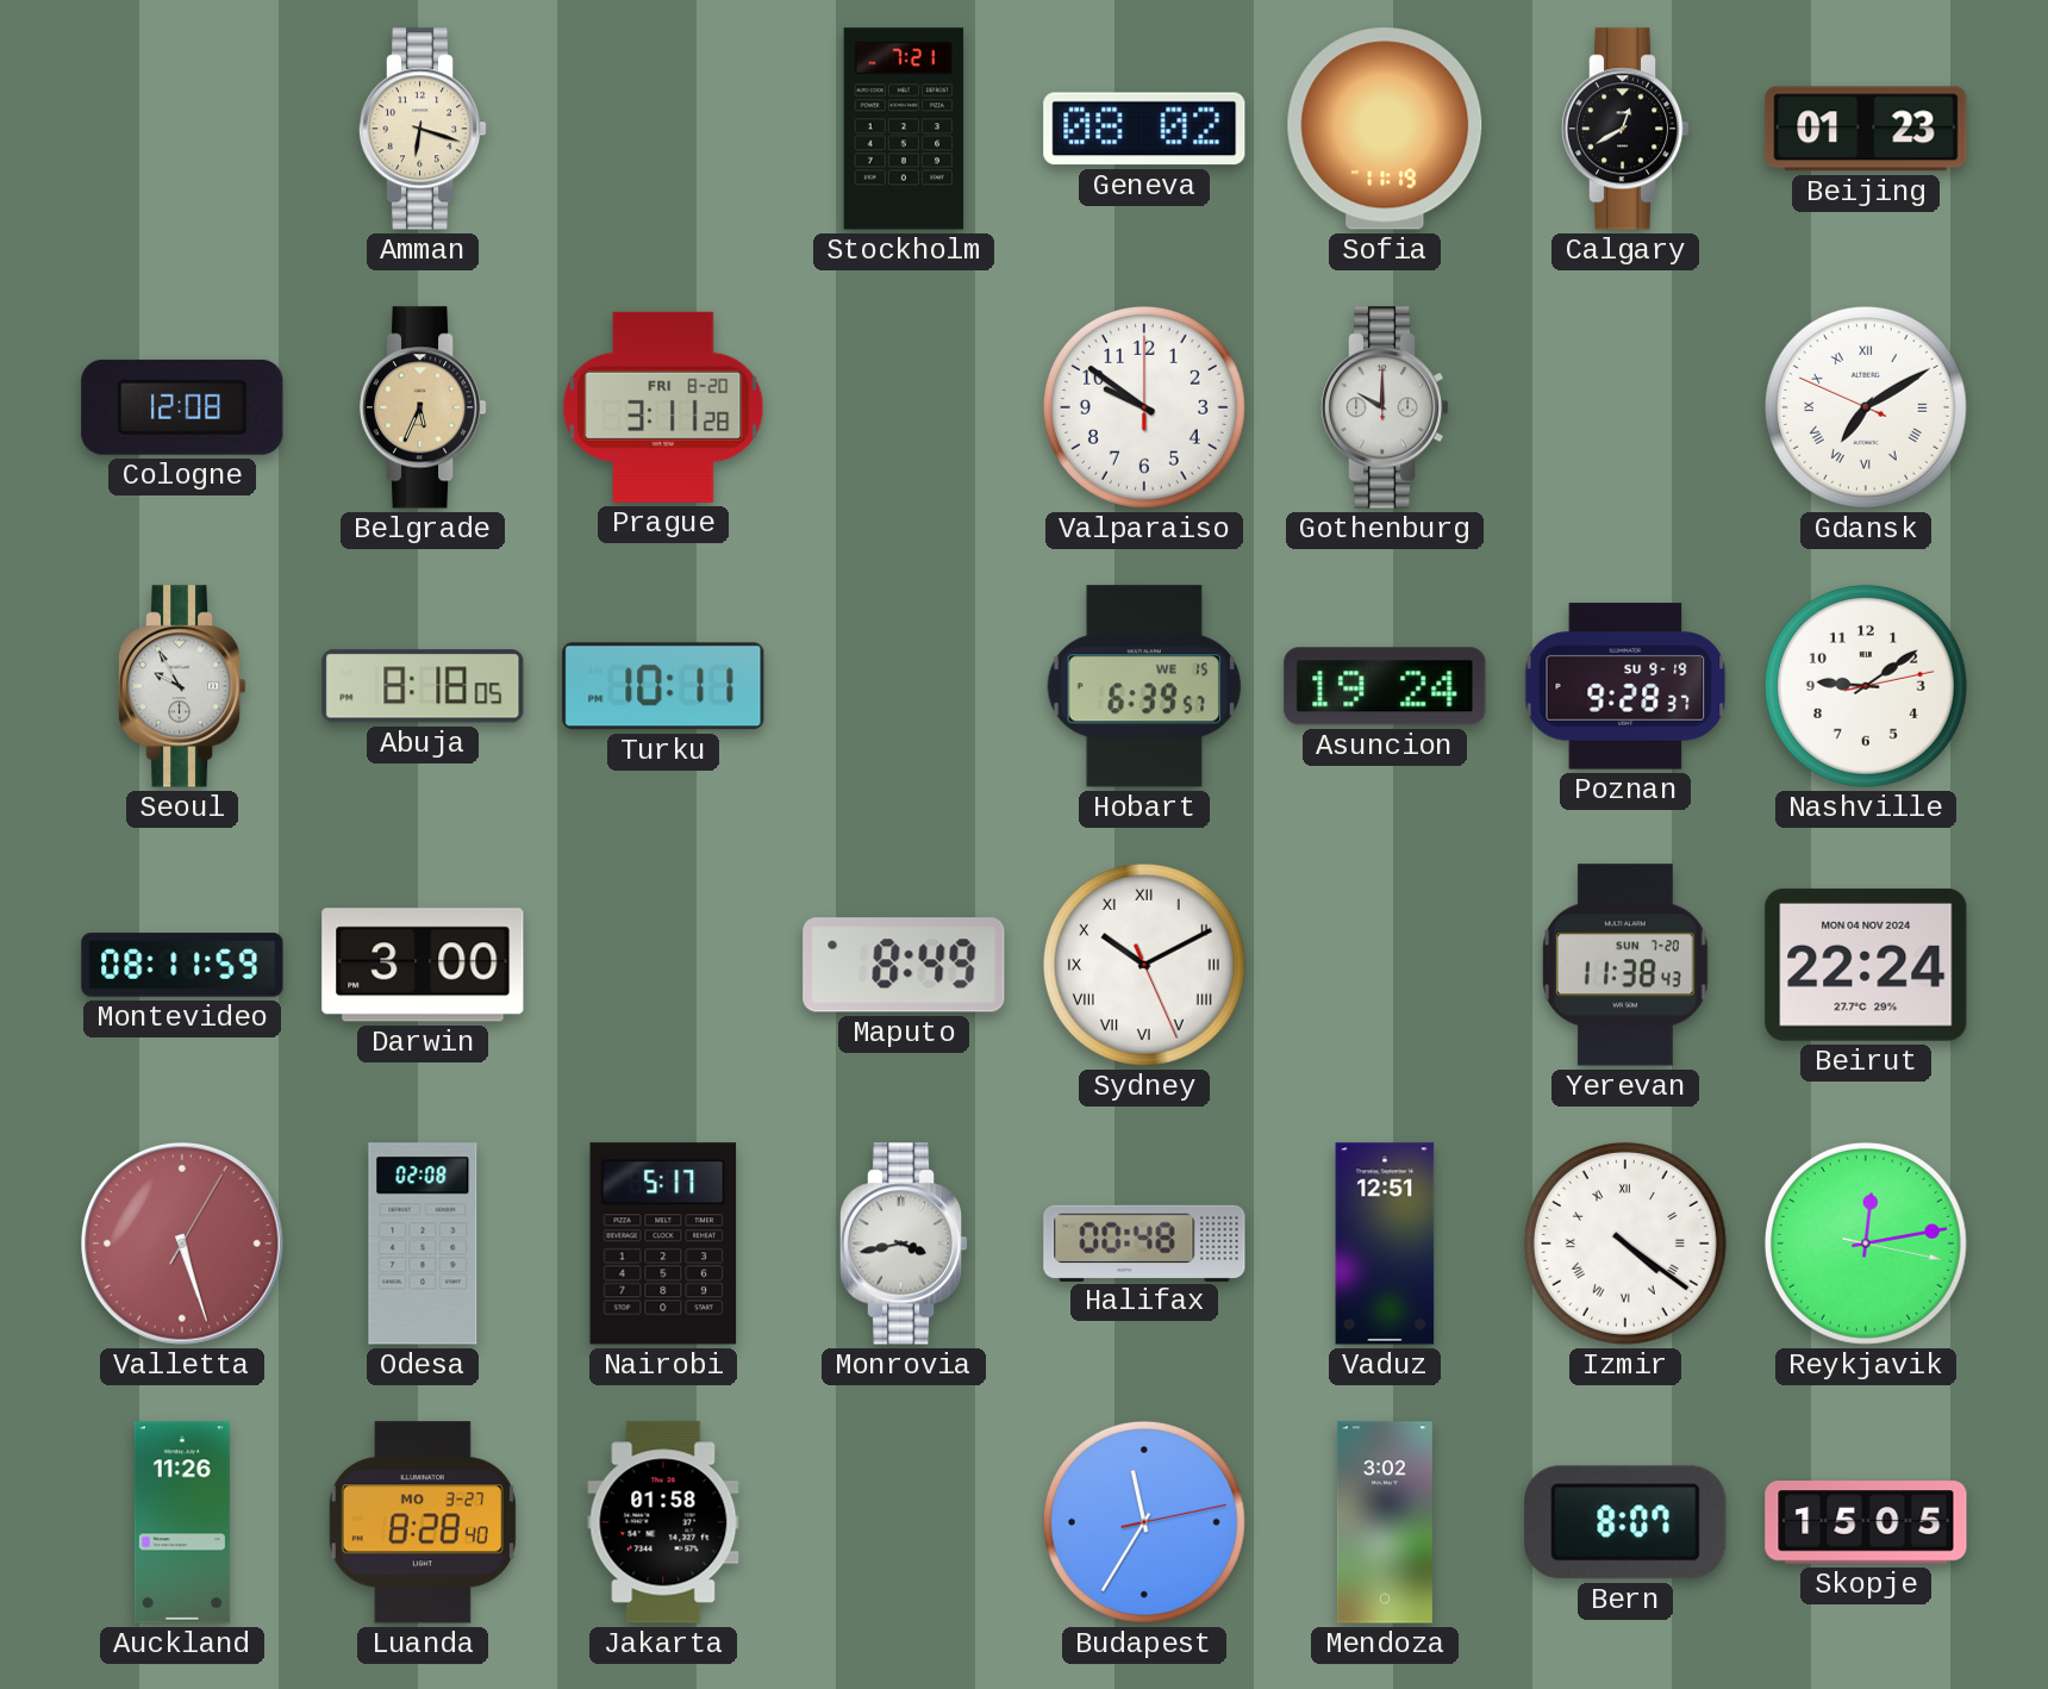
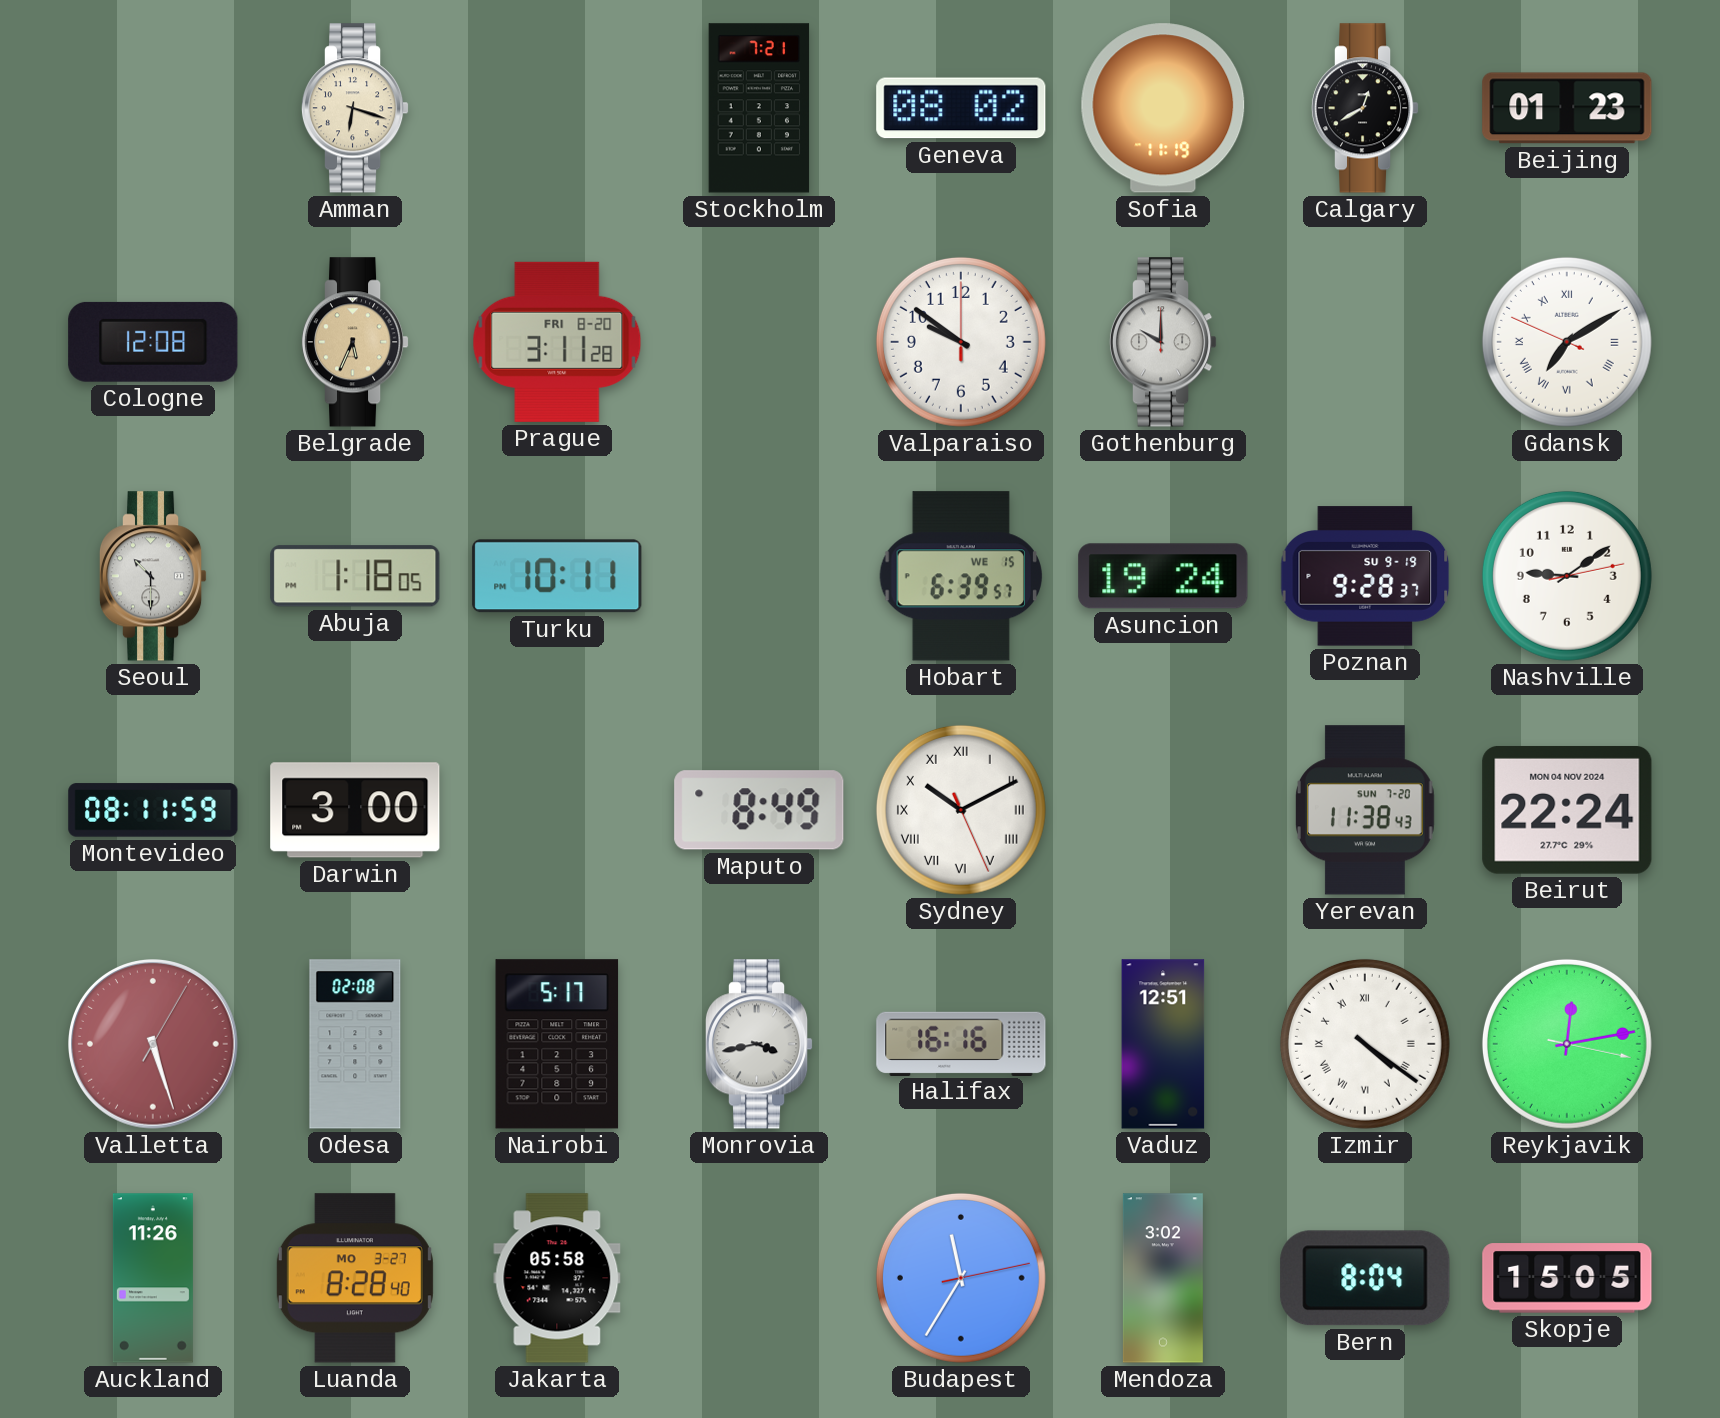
Seoul: 9:55 -> 10:30
Abuja: 8:18 -> 1:18
Halifax: 00:48 -> 16:16
Jakarta: 01:58 -> 05:58
Bern: 8:07 -> 8:04
